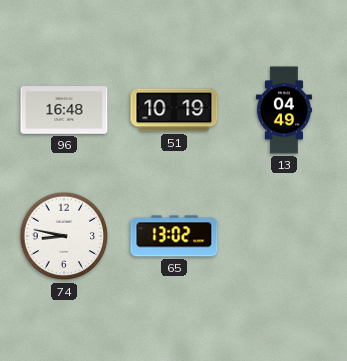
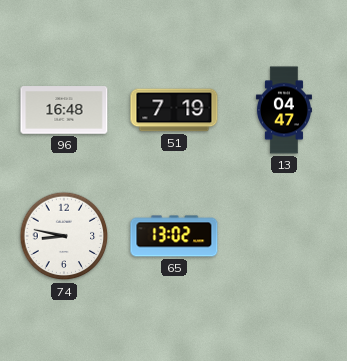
51: 10:19 -> 7:19
13: 04:49 -> 04:47
